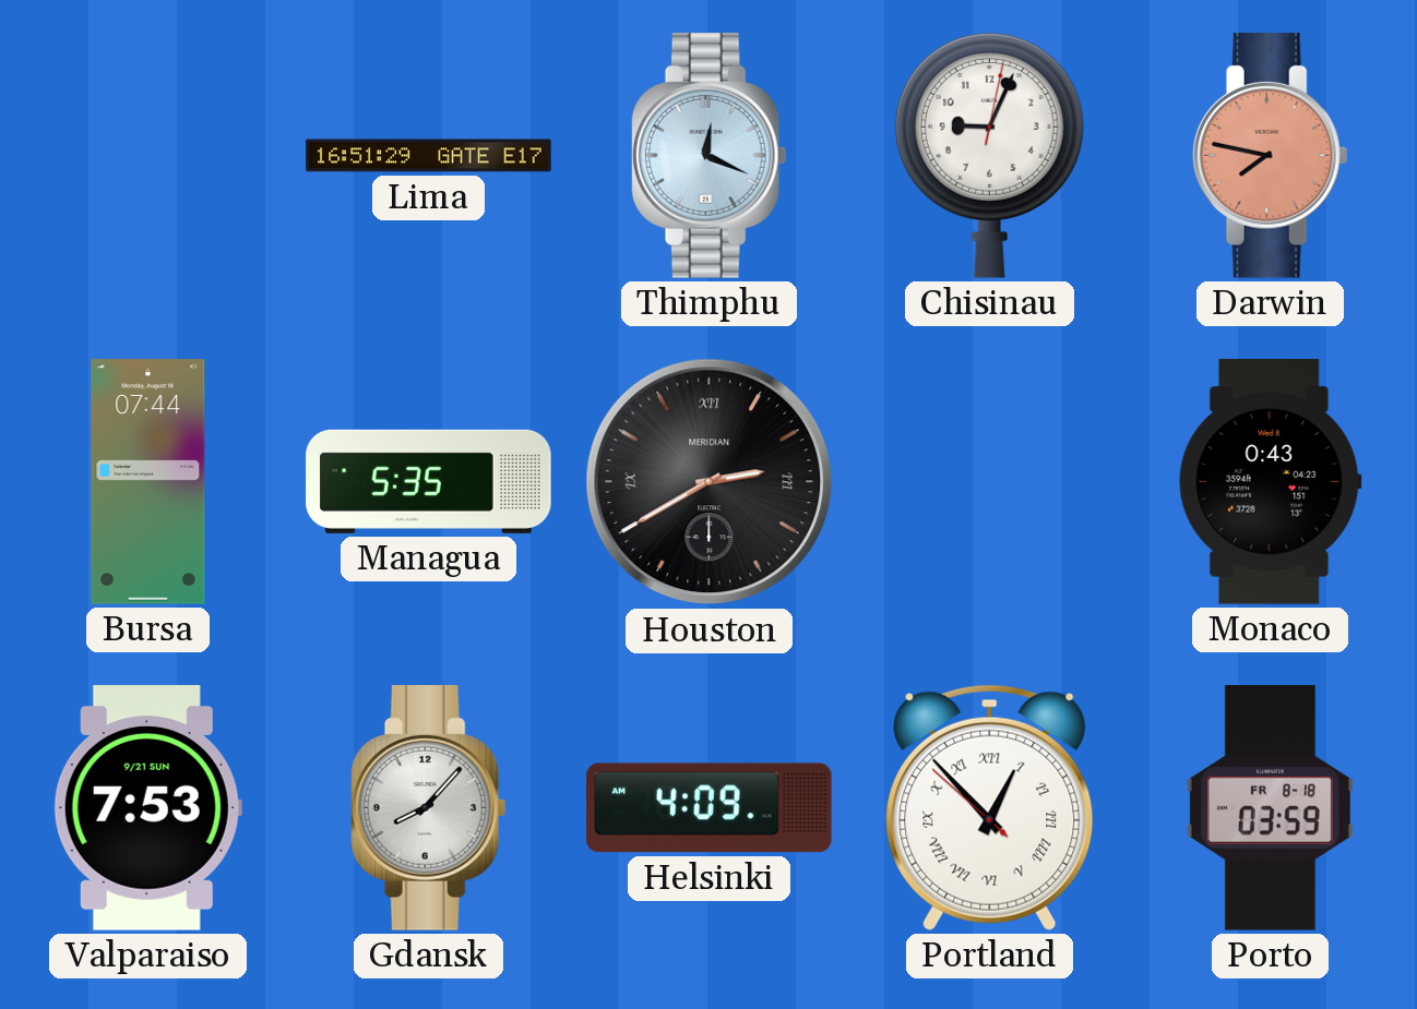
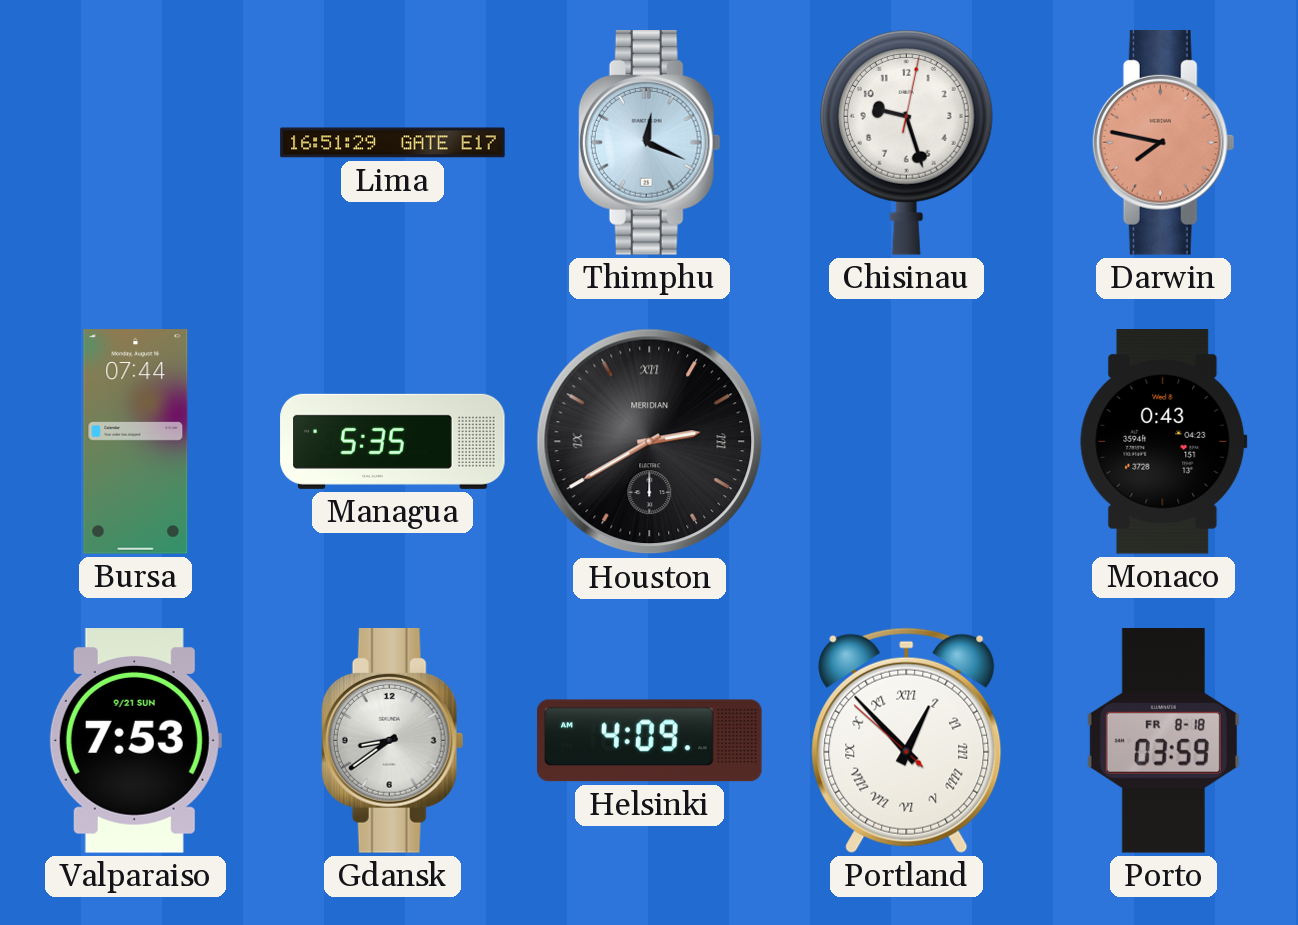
Chisinau: 9:04 -> 9:27
Gdansk: 8:07 -> 8:39
